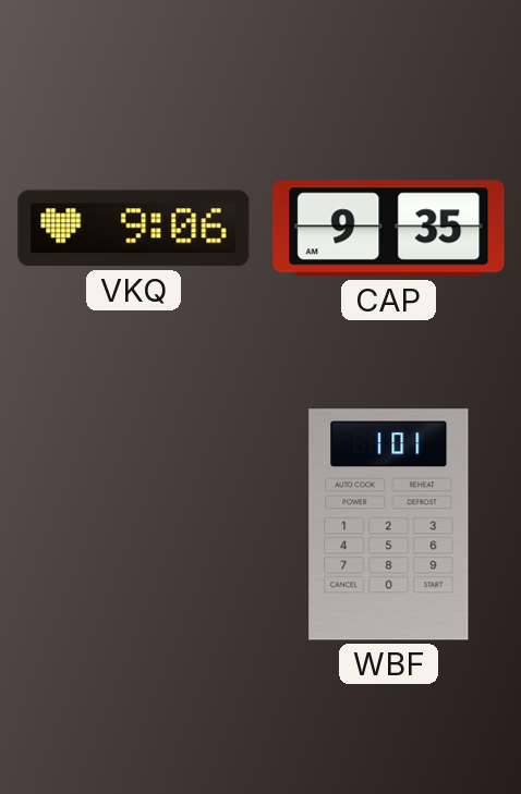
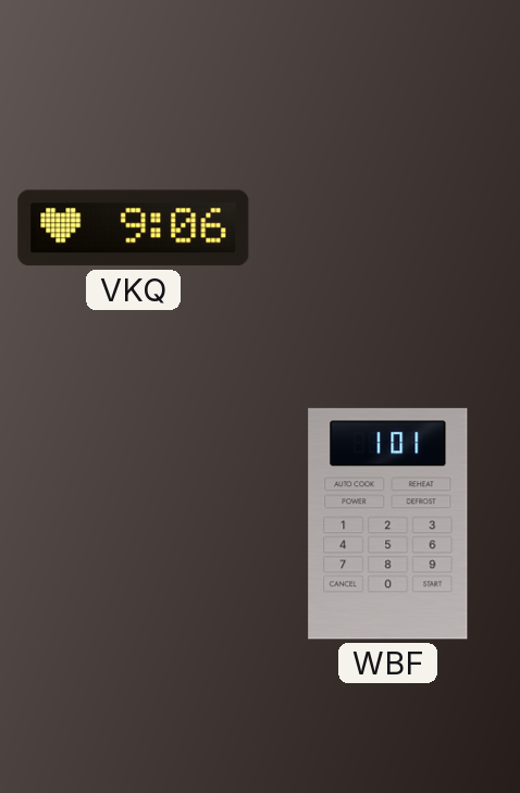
CAP: 9:35 -> none
